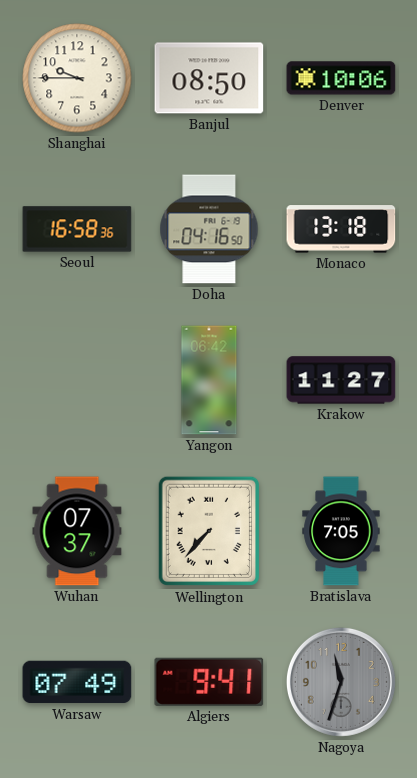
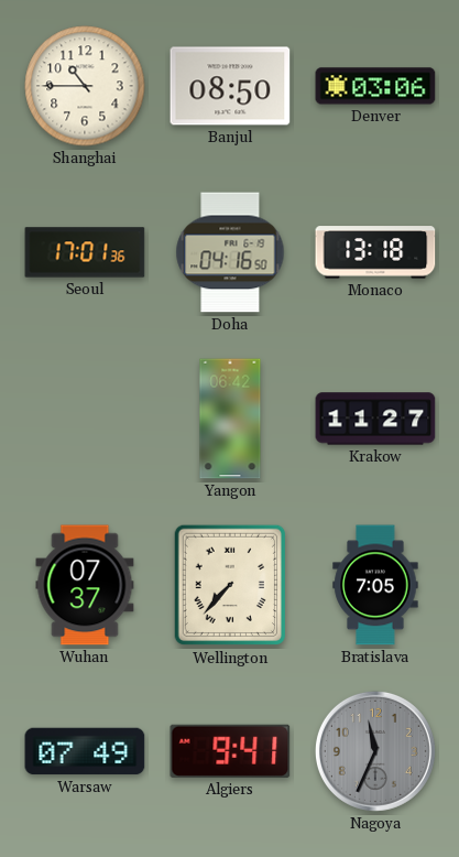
Shanghai: 9:45 -> 10:45
Denver: 10:06 -> 03:06
Seoul: 16:58 -> 17:01
Nagoya: 11:33 -> 11:34
